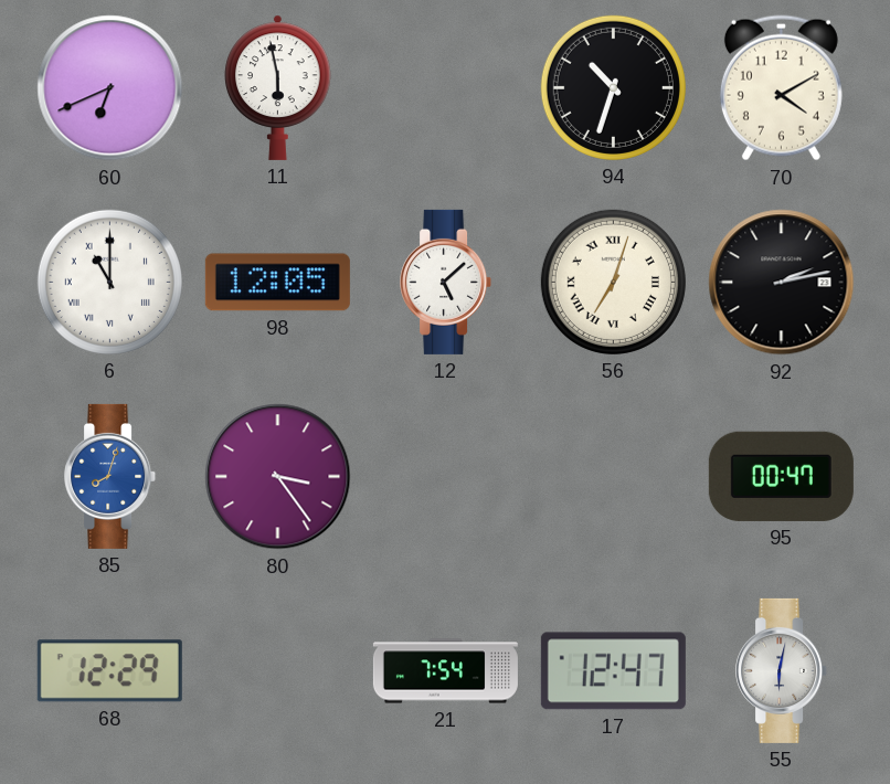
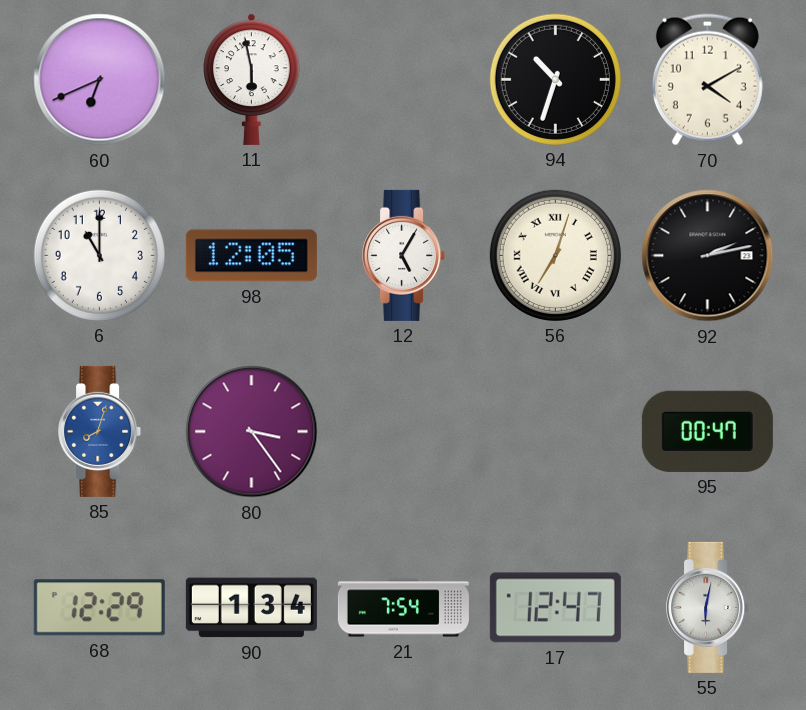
6 numerals: Roman -> Arabic
12: 5:08 -> 5:05
90: none -> 1:34
